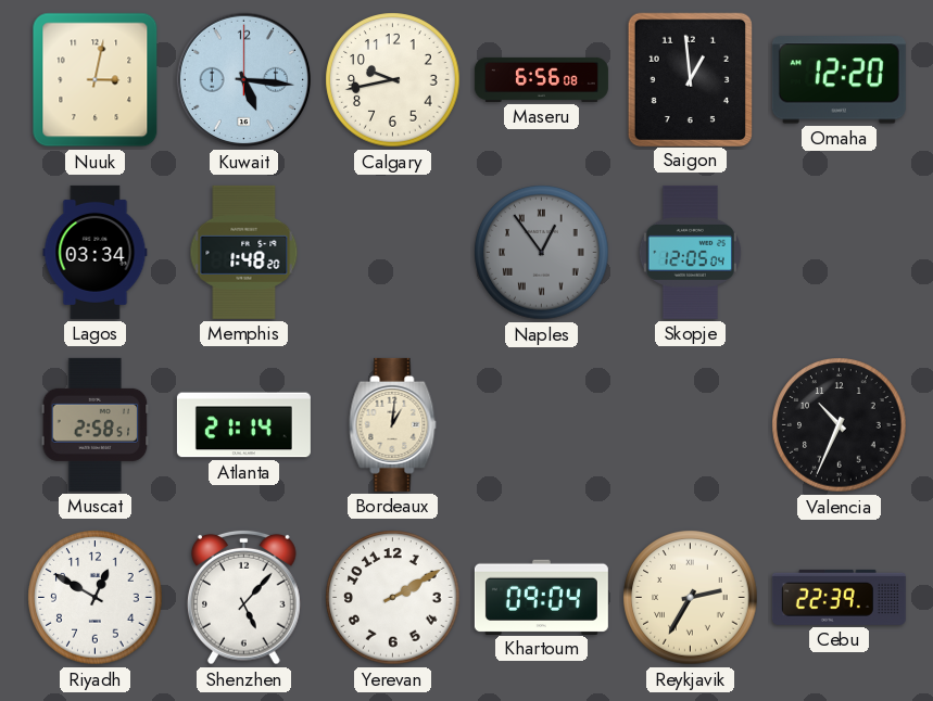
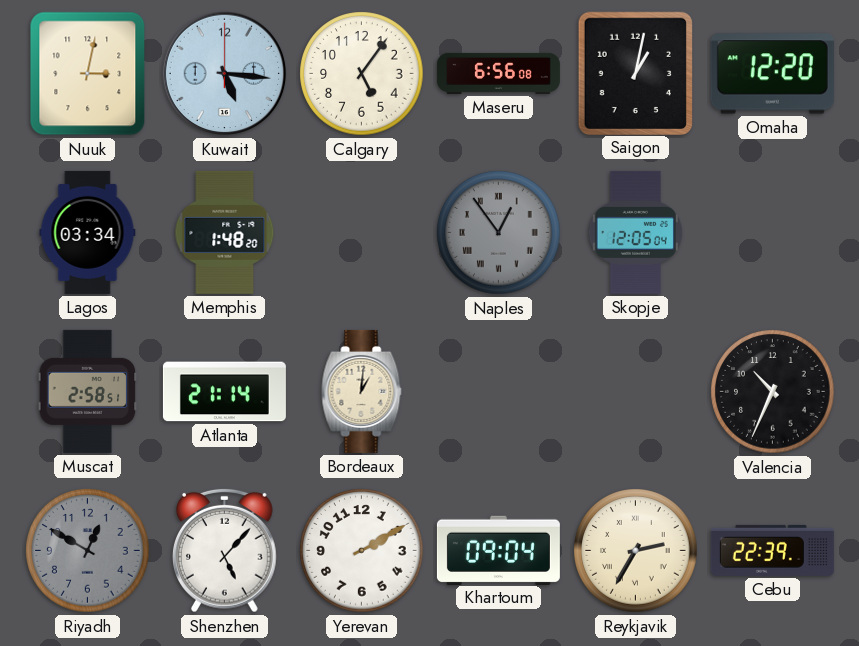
Calgary: 9:43 -> 5:06
Saigon: 12:59 -> 1:02
Riyadh dial: white -> grey
